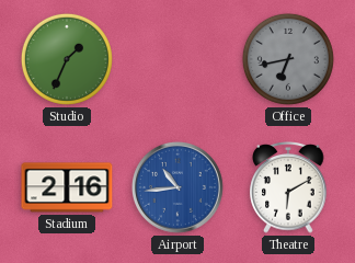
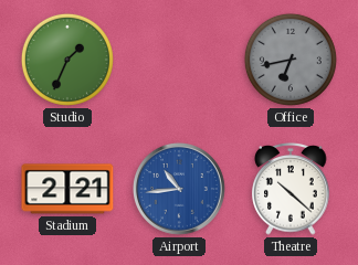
Stadium: 2:16 -> 2:21
Theatre: 6:10 -> 10:22
